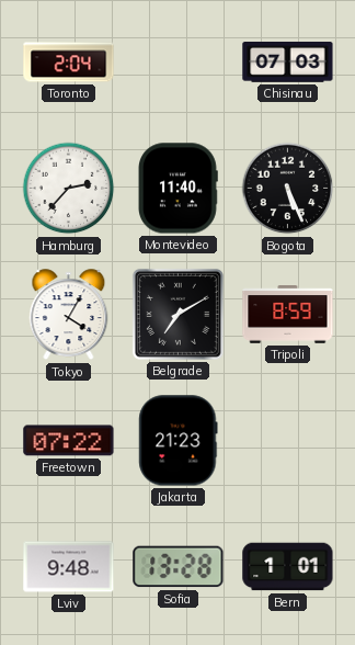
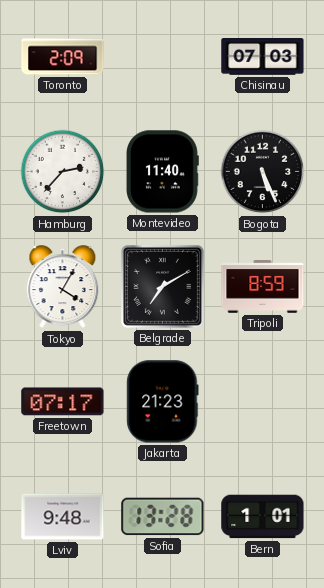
Toronto: 2:04 -> 2:09
Freetown: 07:22 -> 07:17
